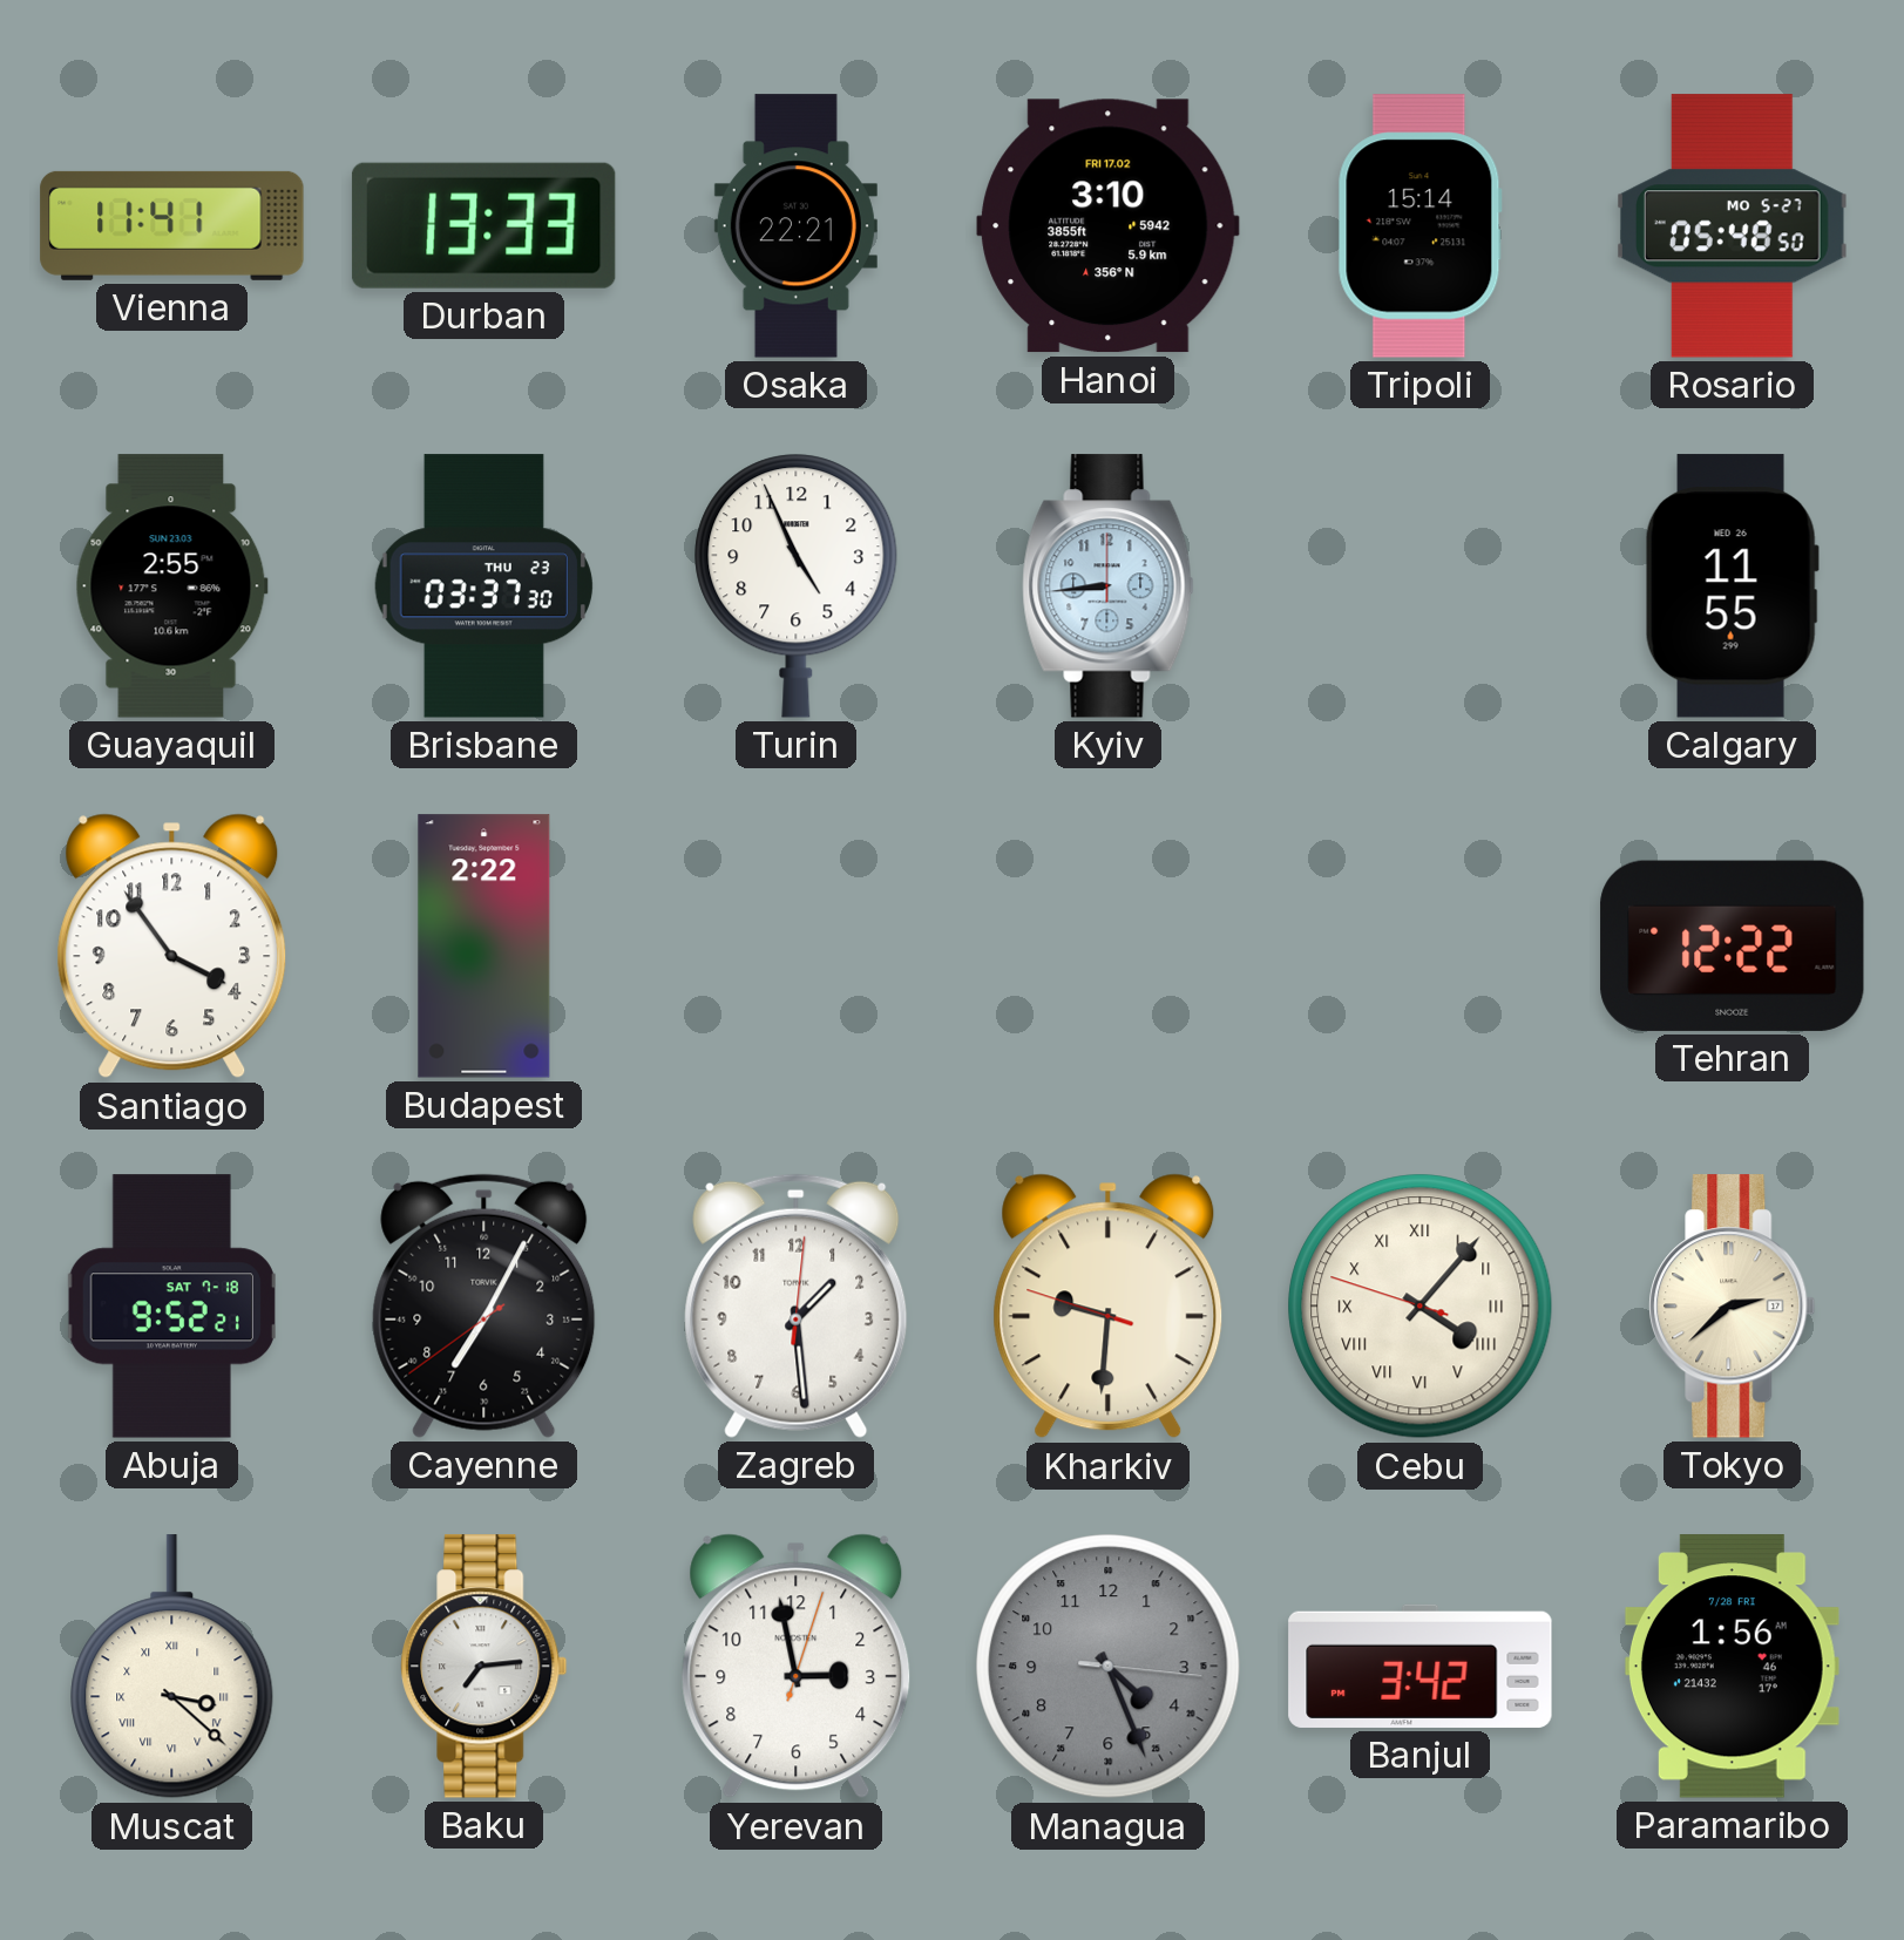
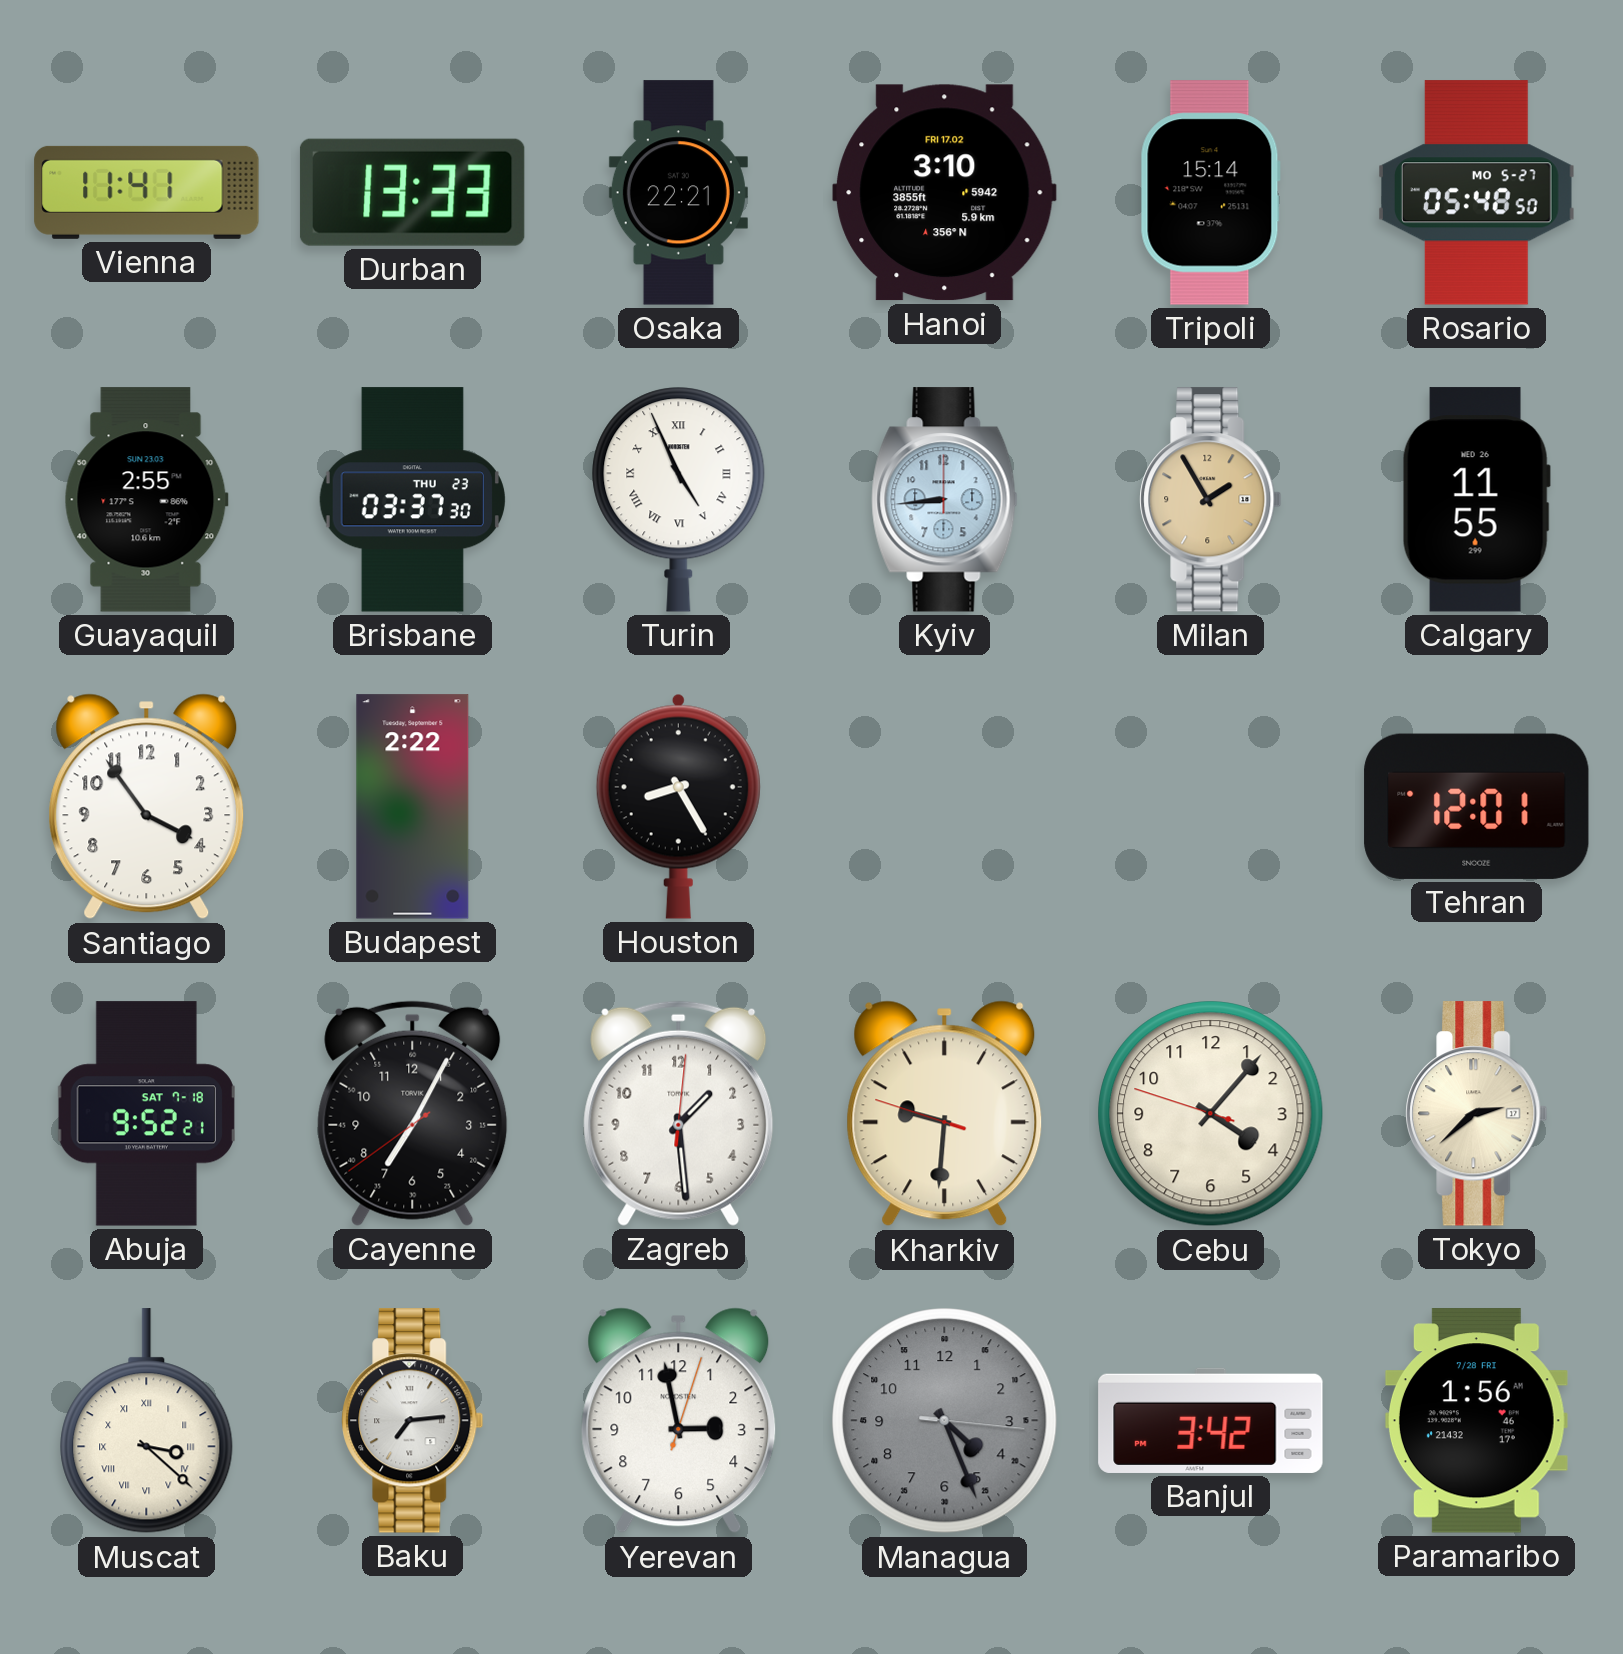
Turin numerals: Arabic -> Roman
Milan: none -> 1:55
Houston: none -> 8:25
Tehran: 12:22 -> 12:01
Cebu numerals: Roman -> Arabic
